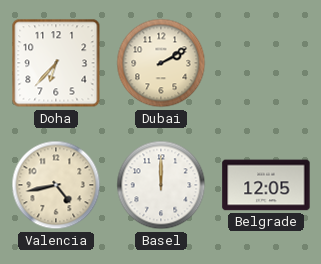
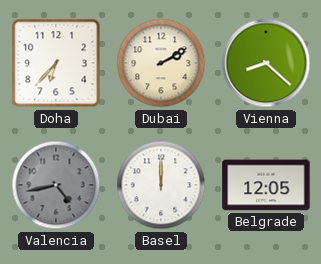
Vienna: none -> 8:22
Valencia dial: cream -> grey
